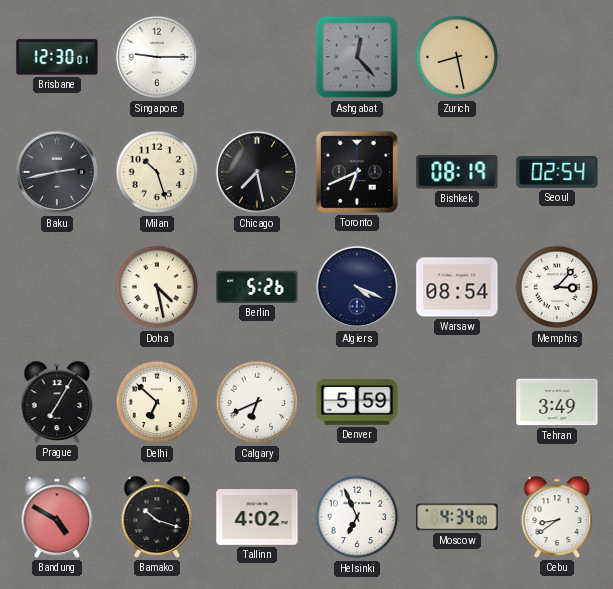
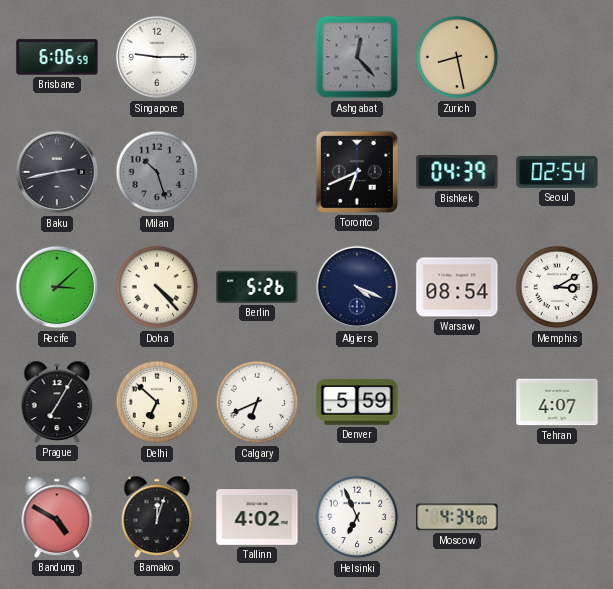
Brisbane: 12:30 -> 6:06
Milan dial: cream -> grey
Chicago: 7:28 -> none
Bishkek: 08:19 -> 04:39
Recife: none -> 3:08
Doha: 4:28 -> 4:23
Memphis: 3:07 -> 3:10
Tehran: 3:49 -> 4:07
Bamako: 10:18 -> 12:03
Cebu: 8:39 -> none
